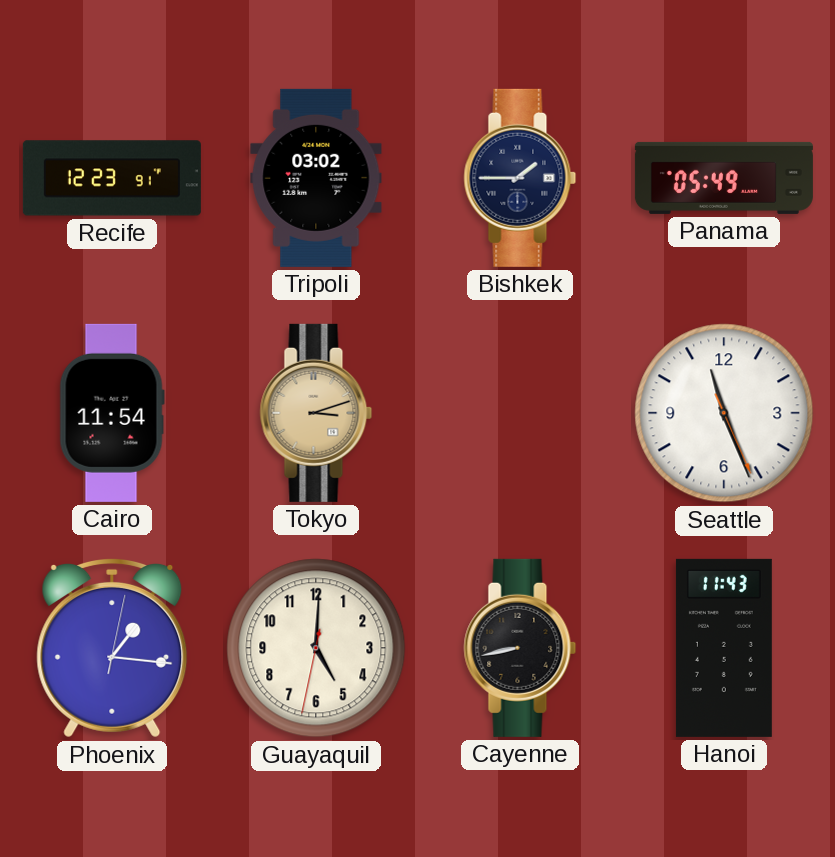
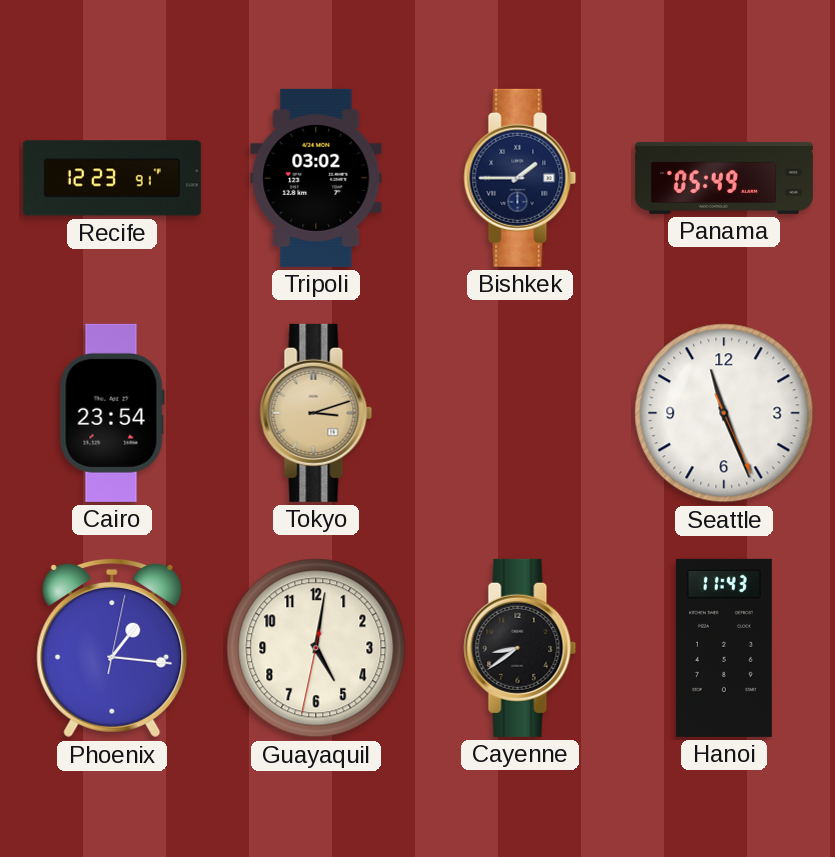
Cairo: 11:54 -> 23:54
Guayaquil: 5:00 -> 5:01
Cayenne: 8:43 -> 8:39
